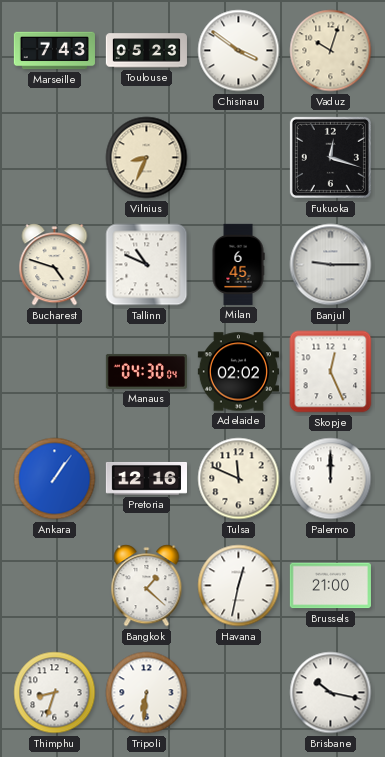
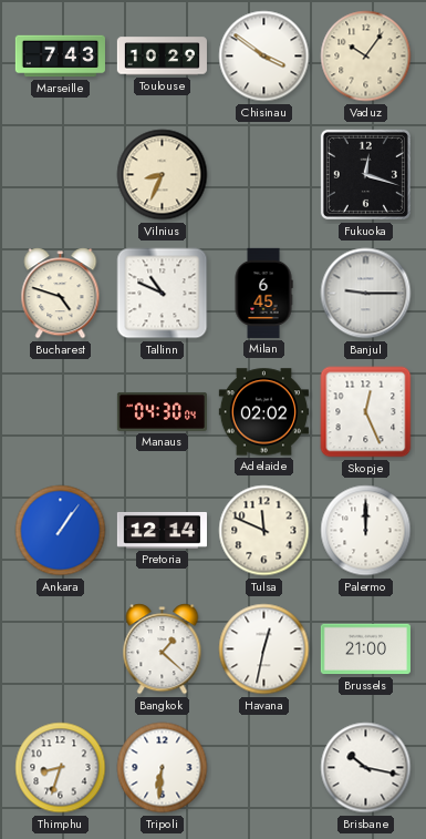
Toulouse: 05:23 -> 10:29
Vaduz: 10:03 -> 10:06
Pretoria: 12:16 -> 12:14
